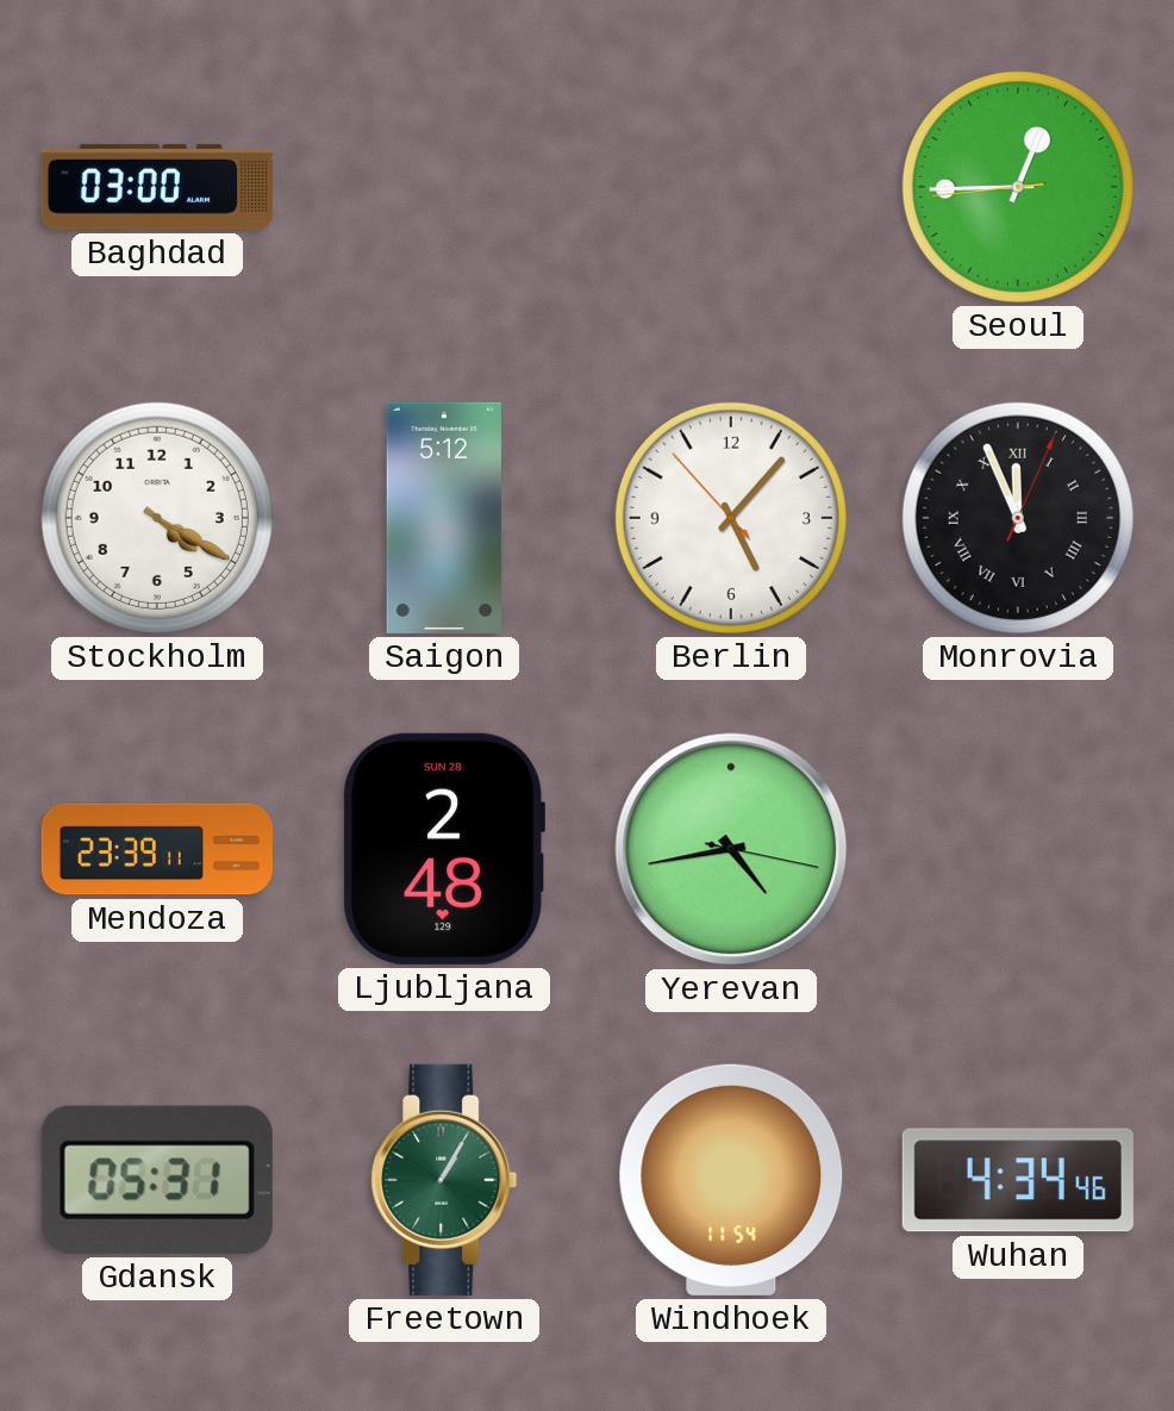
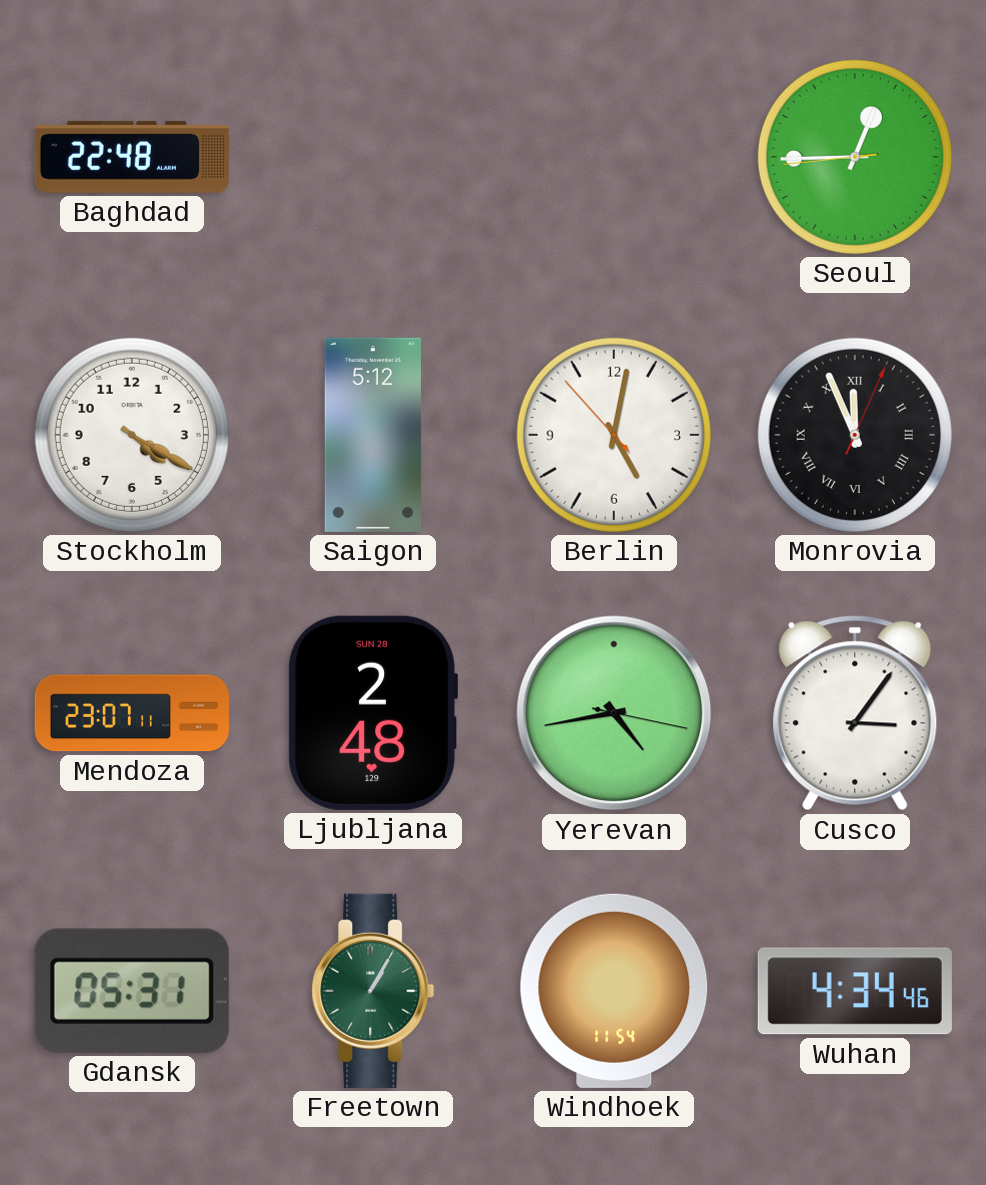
Baghdad: 03:00 -> 22:48
Berlin: 5:06 -> 5:01
Mendoza: 23:39 -> 23:07
Cusco: none -> 3:06
